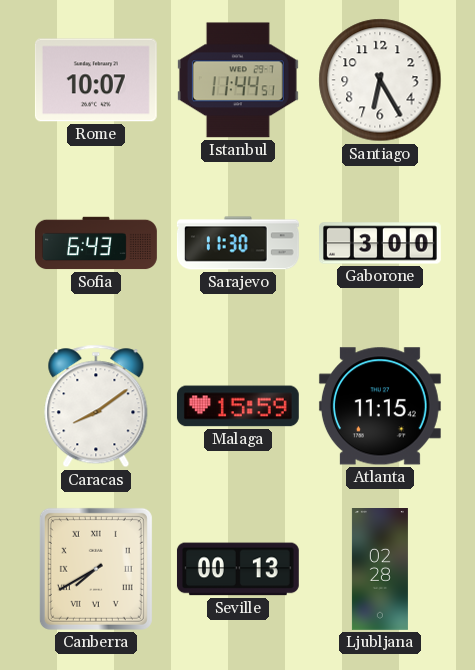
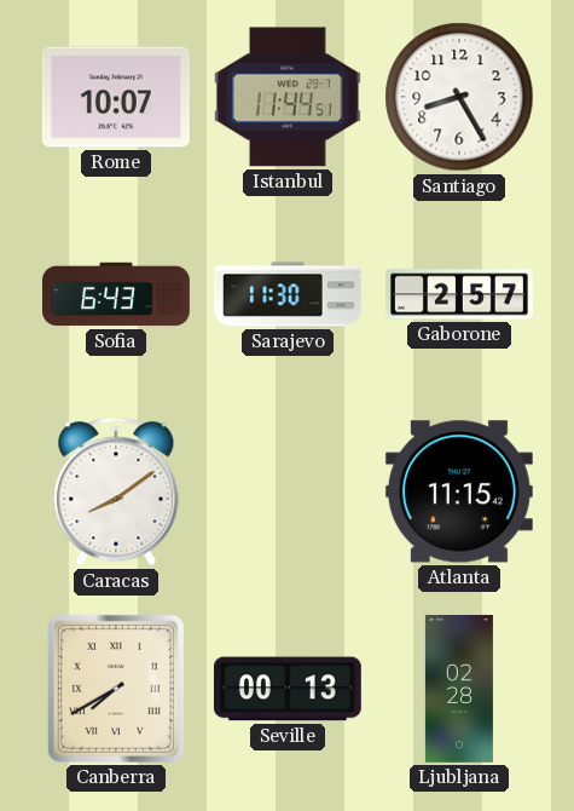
Santiago: 6:25 -> 8:25
Gaborone: 3:00 -> 2:57
Malaga: 15:59 -> none
